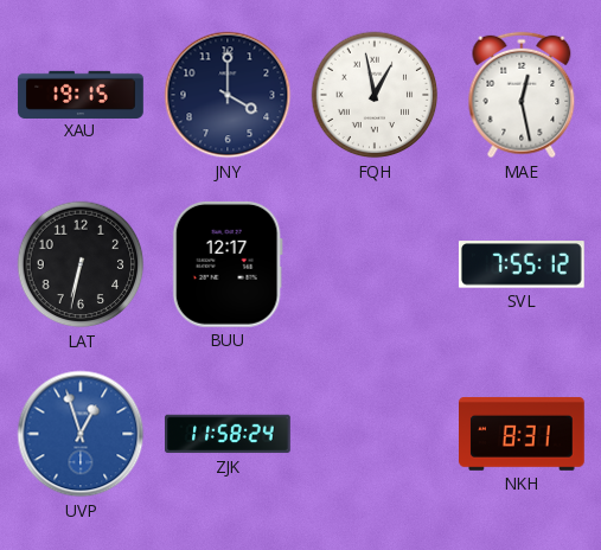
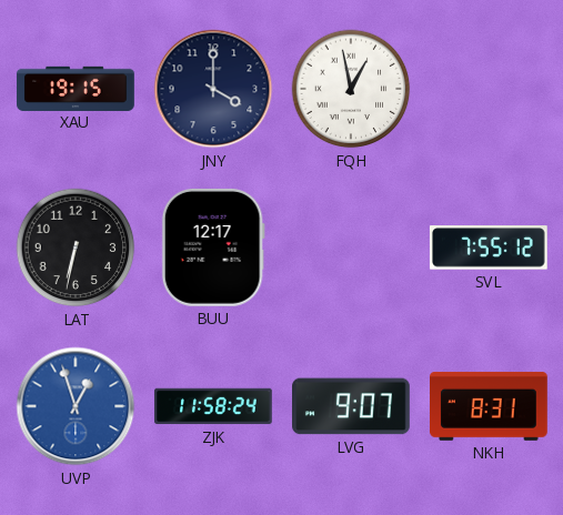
MAE: 12:28 -> none
LVG: none -> 9:07
